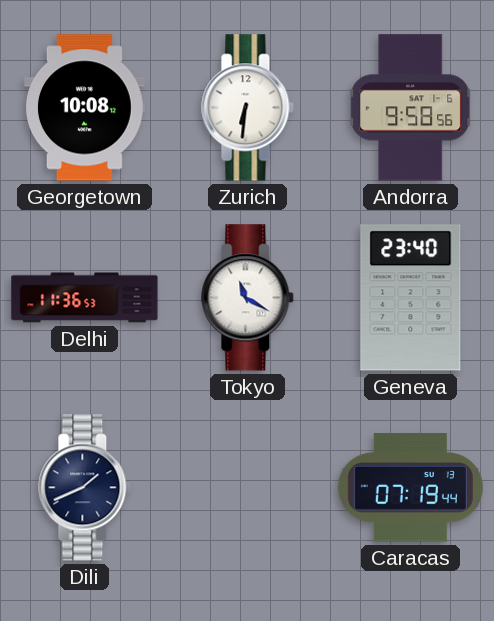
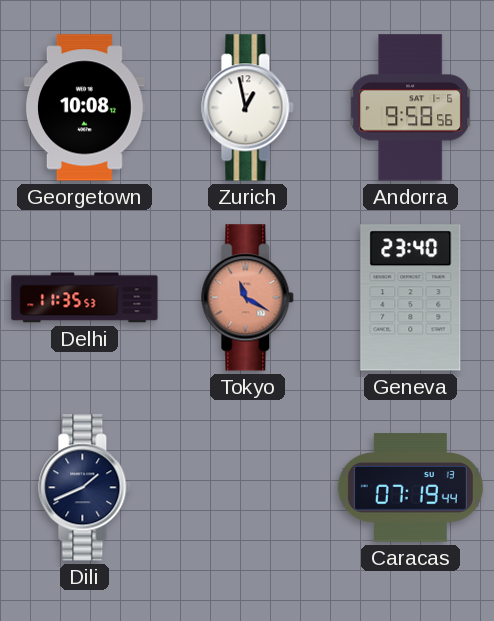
Zurich: 6:31 -> 12:58
Delhi: 11:36 -> 11:35
Tokyo dial: white -> salmon
